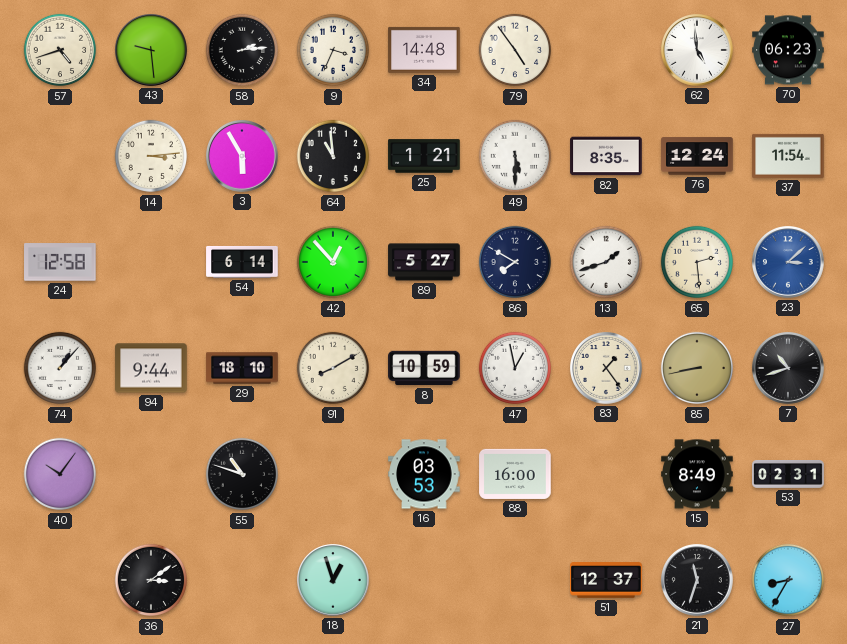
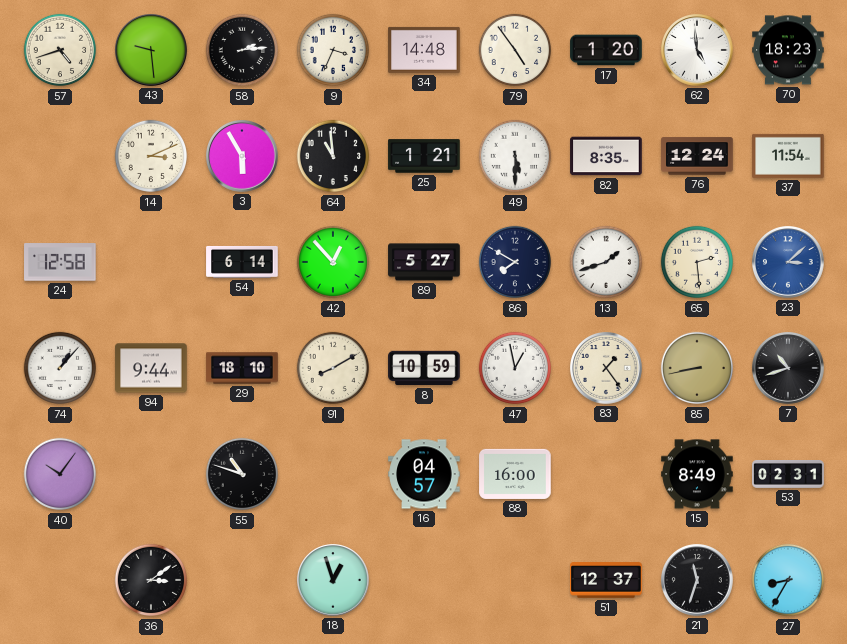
17: none -> 1:20
70: 06:23 -> 18:23
14: 3:14 -> 3:11
16: 03:53 -> 04:57
